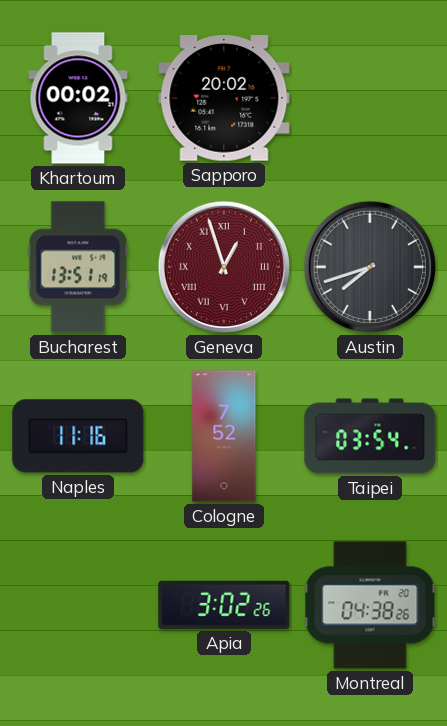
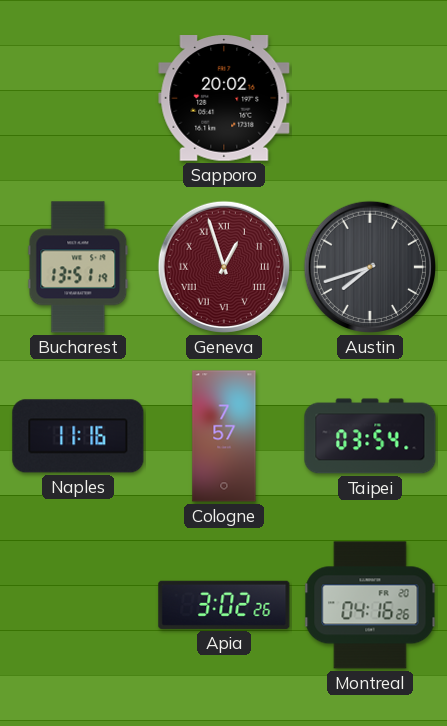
Khartoum: 00:02 -> none
Cologne: 7:52 -> 7:57
Montreal: 04:38 -> 04:16
